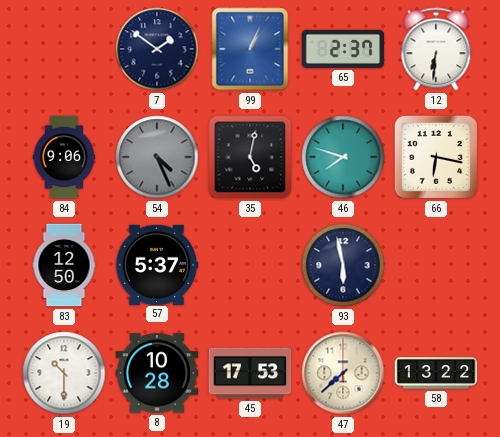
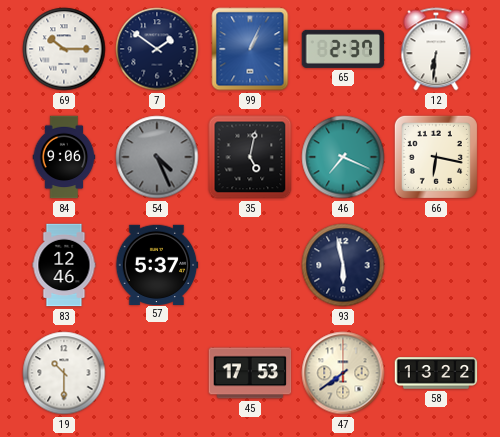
69: none -> 10:15
46: 7:48 -> 7:19
83: 12:50 -> 12:46
8: 10:28 -> none
47: 7:38 -> 7:39
